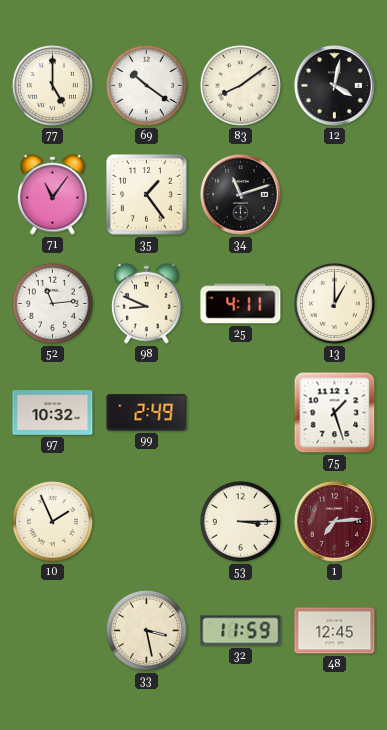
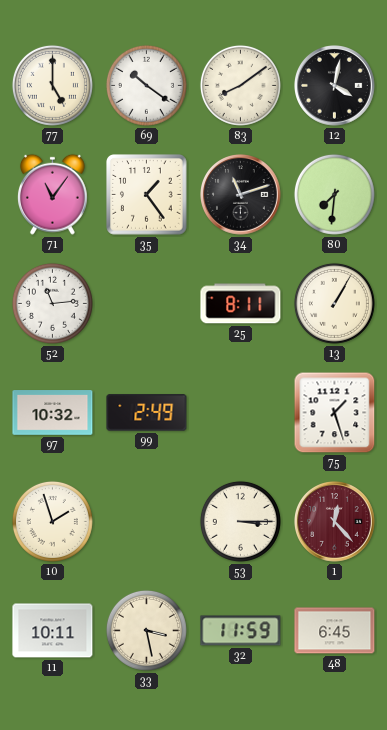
80: none -> 7:31
98: 8:49 -> none
25: 4:11 -> 8:11
13: 1:00 -> 1:05
10: 1:56 -> 1:57
1: 7:14 -> 12:23
11: none -> 10:11
48: 12:45 -> 6:45
